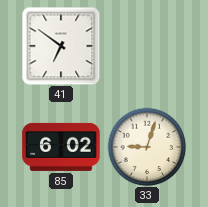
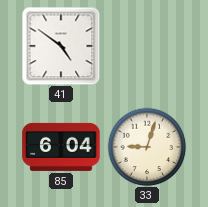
41: 6:51 -> 4:51
85: 6:02 -> 6:04
